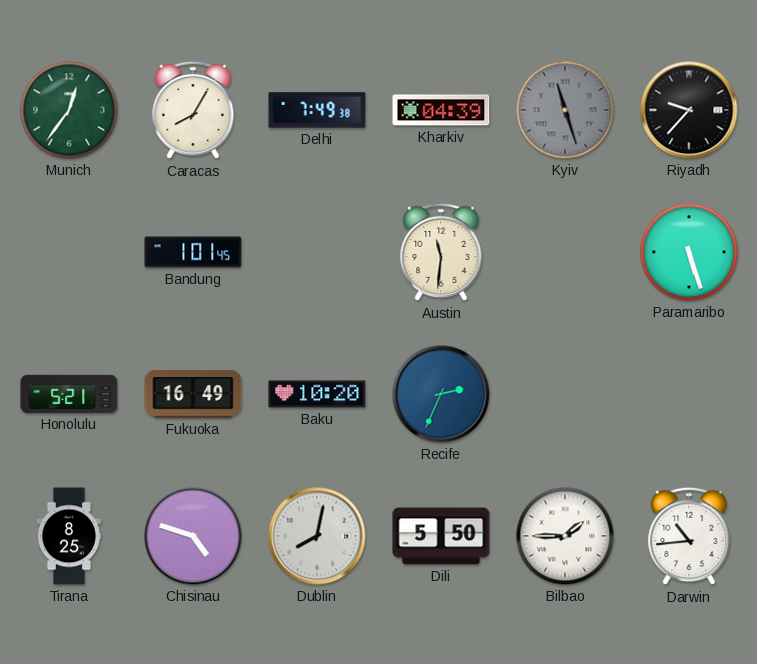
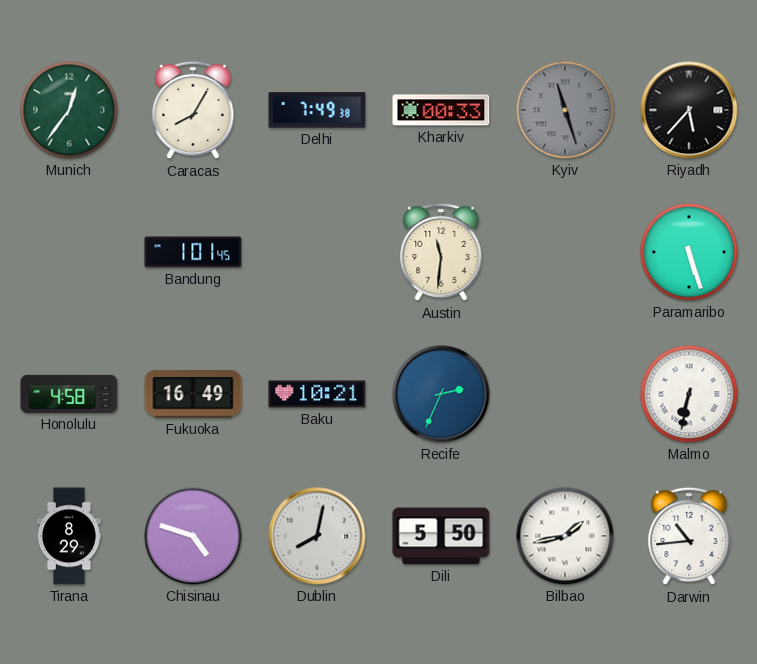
Kharkiv: 04:39 -> 00:33
Riyadh: 9:37 -> 5:37
Honolulu: 5:21 -> 4:58
Baku: 10:20 -> 10:21
Malmo: none -> 6:32
Tirana: 8:25 -> 8:29
Bilbao: 1:45 -> 1:43
